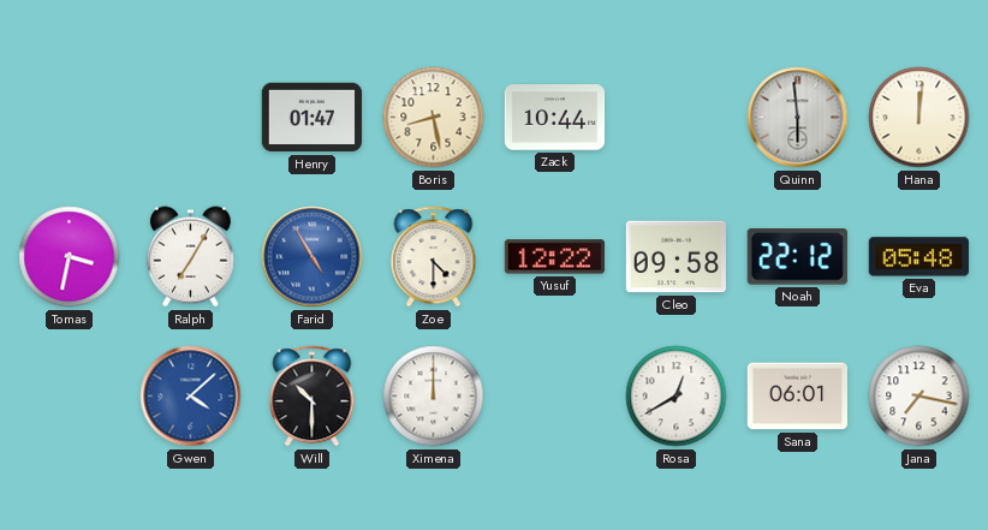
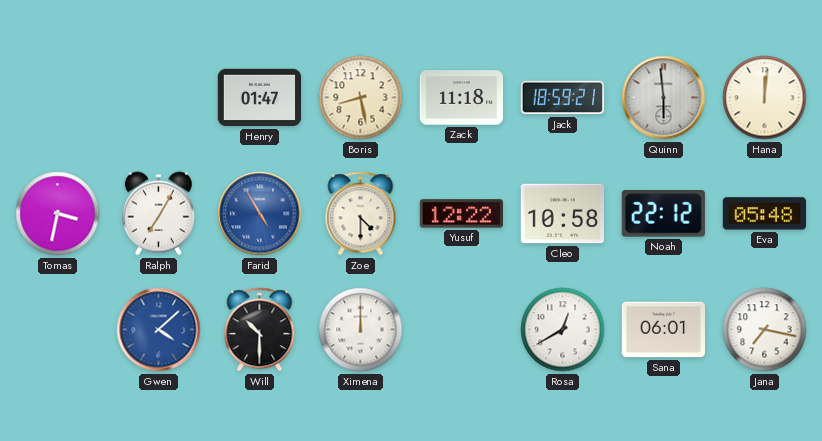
Zack: 10:44 -> 11:18
Jack: none -> 18:59
Cleo: 09:58 -> 10:58
